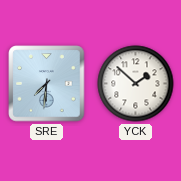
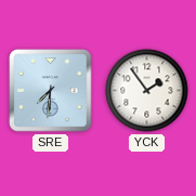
YCK: 1:52 -> 1:54
